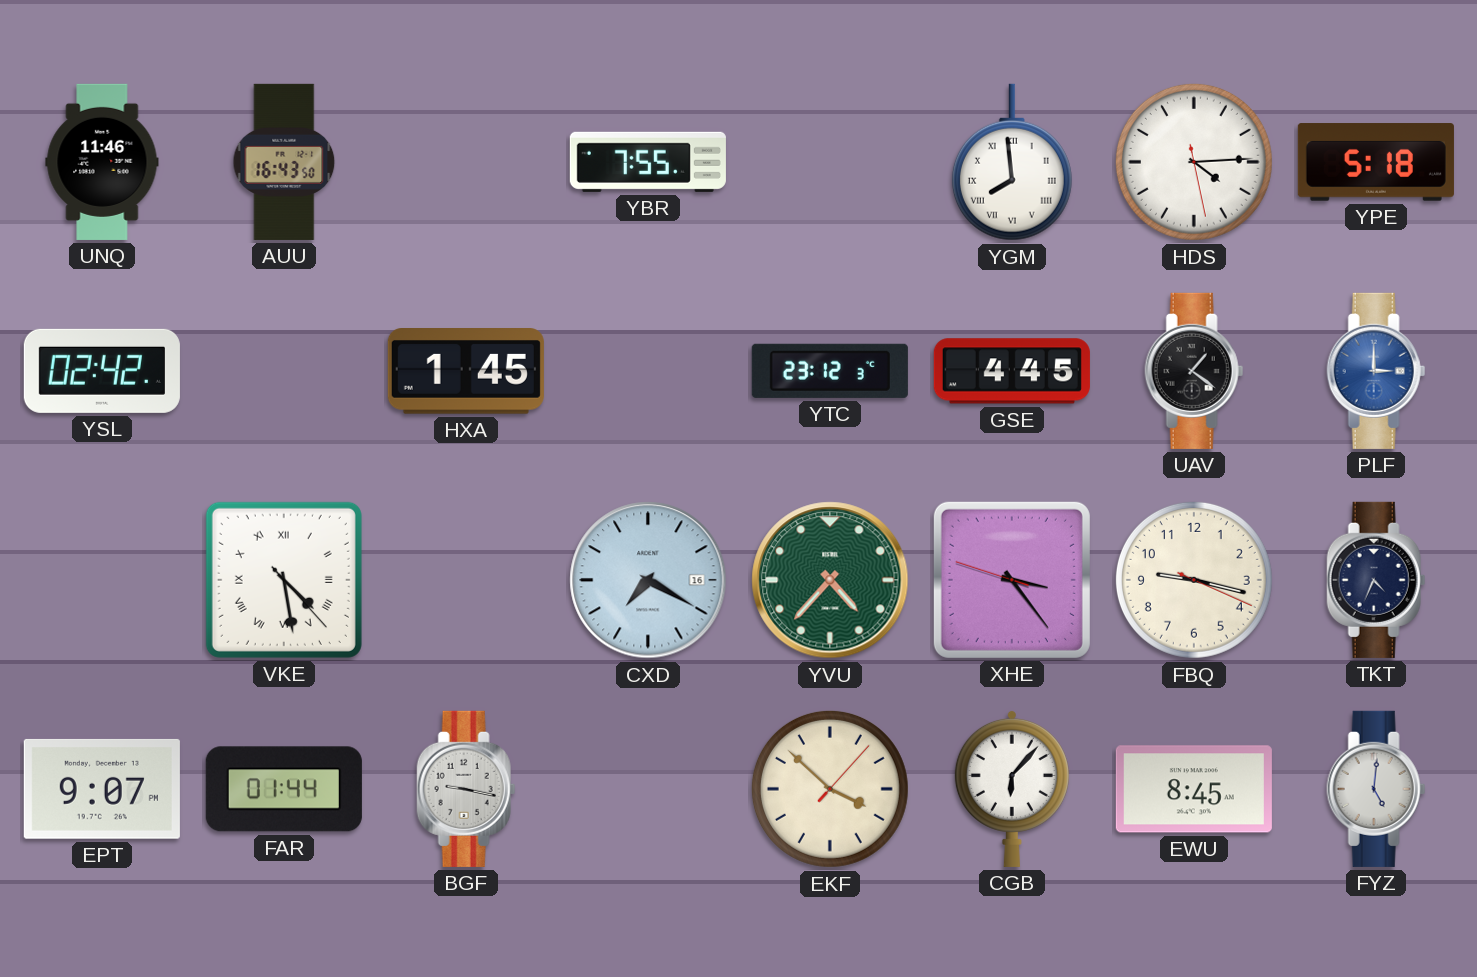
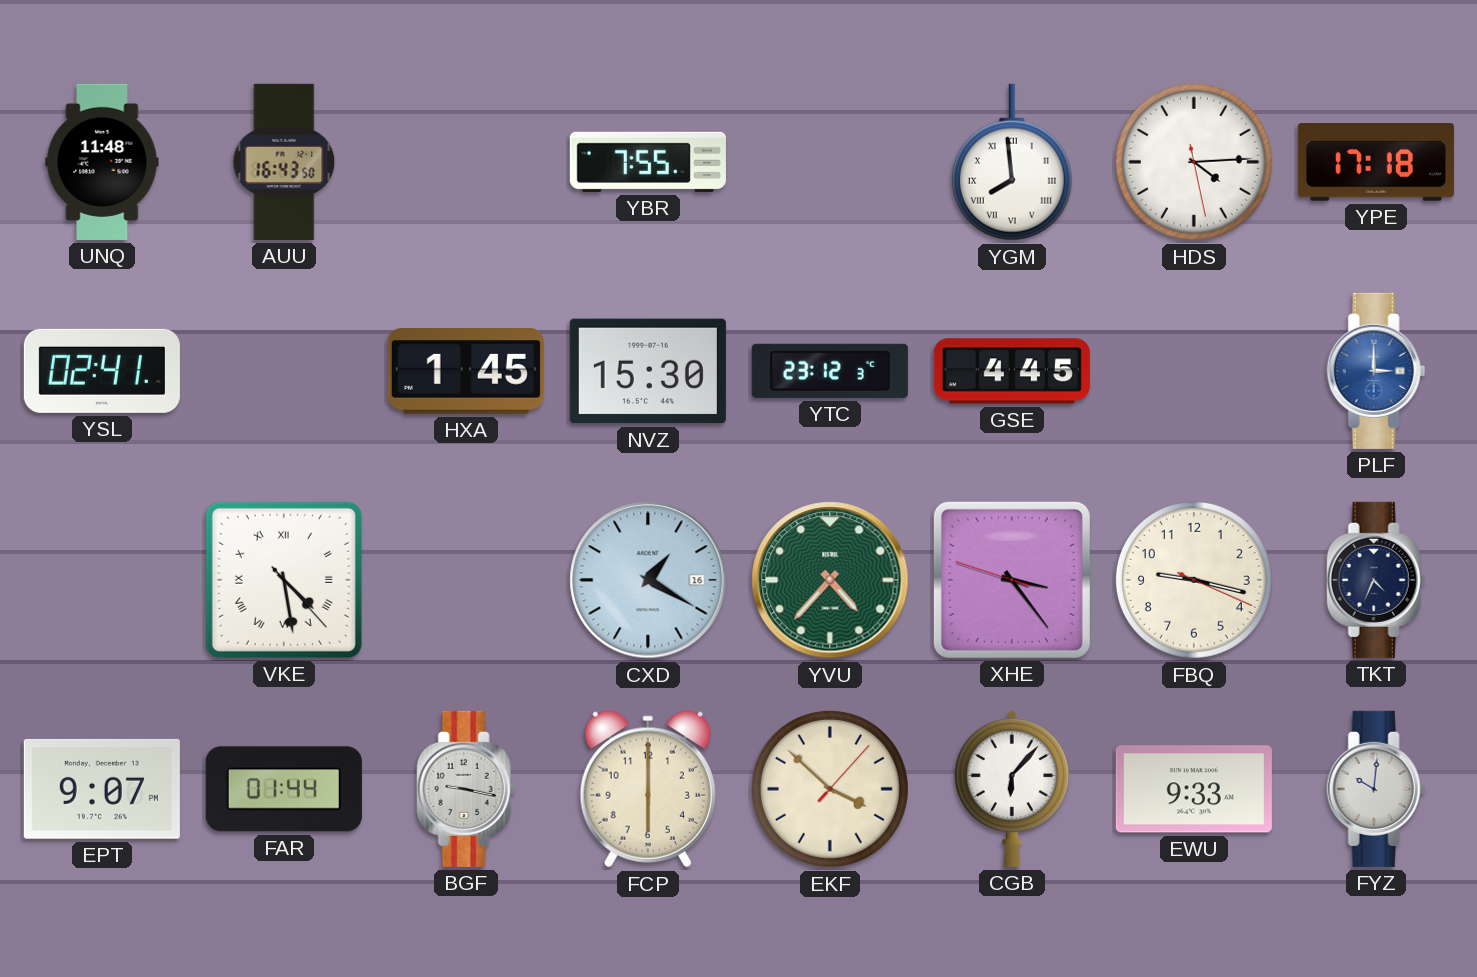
UNQ: 11:46 -> 11:48
YPE: 5:18 -> 17:18
YSL: 02:42 -> 02:41
NVZ: none -> 15:30
UAV: 1:21 -> none
CXD: 7:20 -> 1:20
FCP: none -> 6:00
EWU: 8:45 -> 9:33
FYZ: 5:01 -> 10:01
